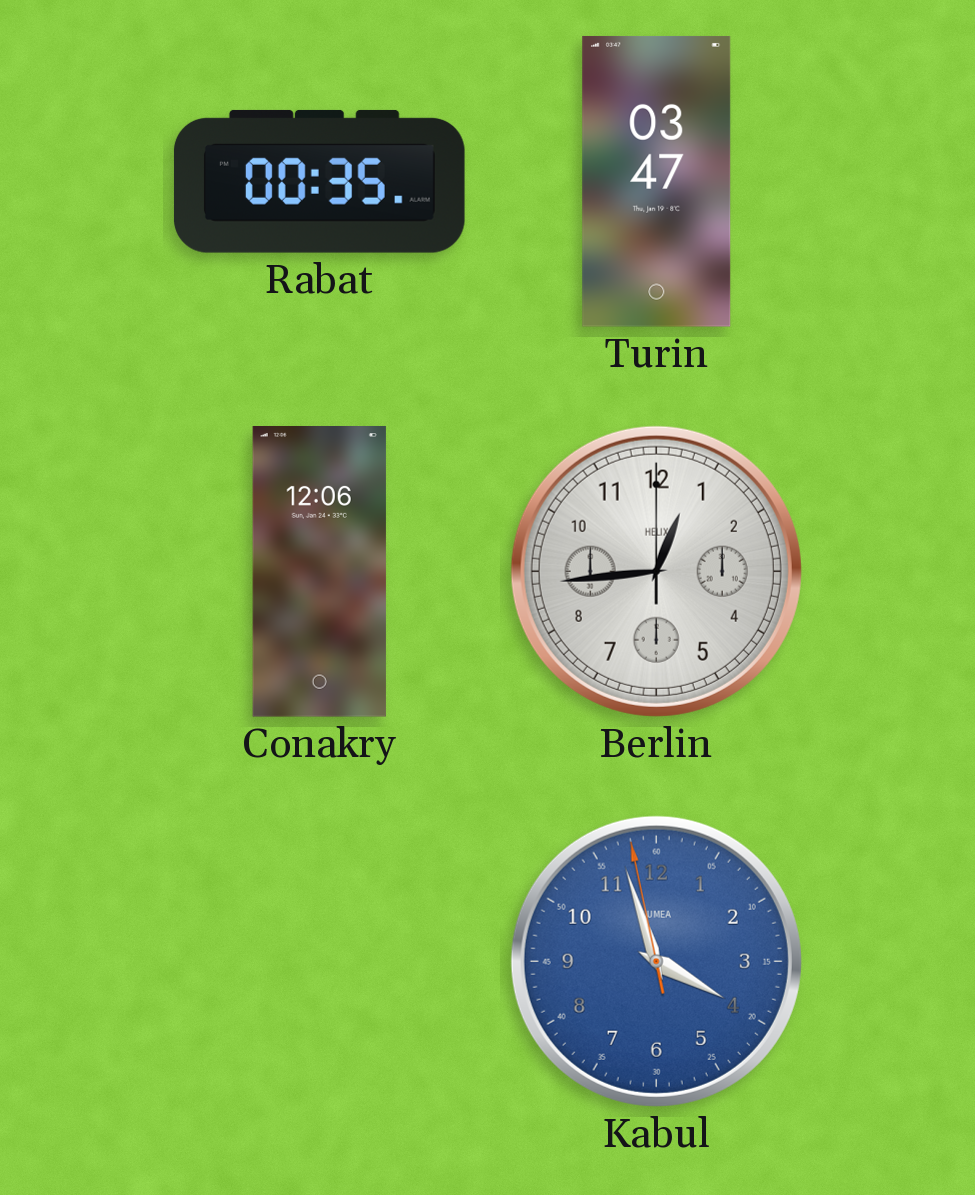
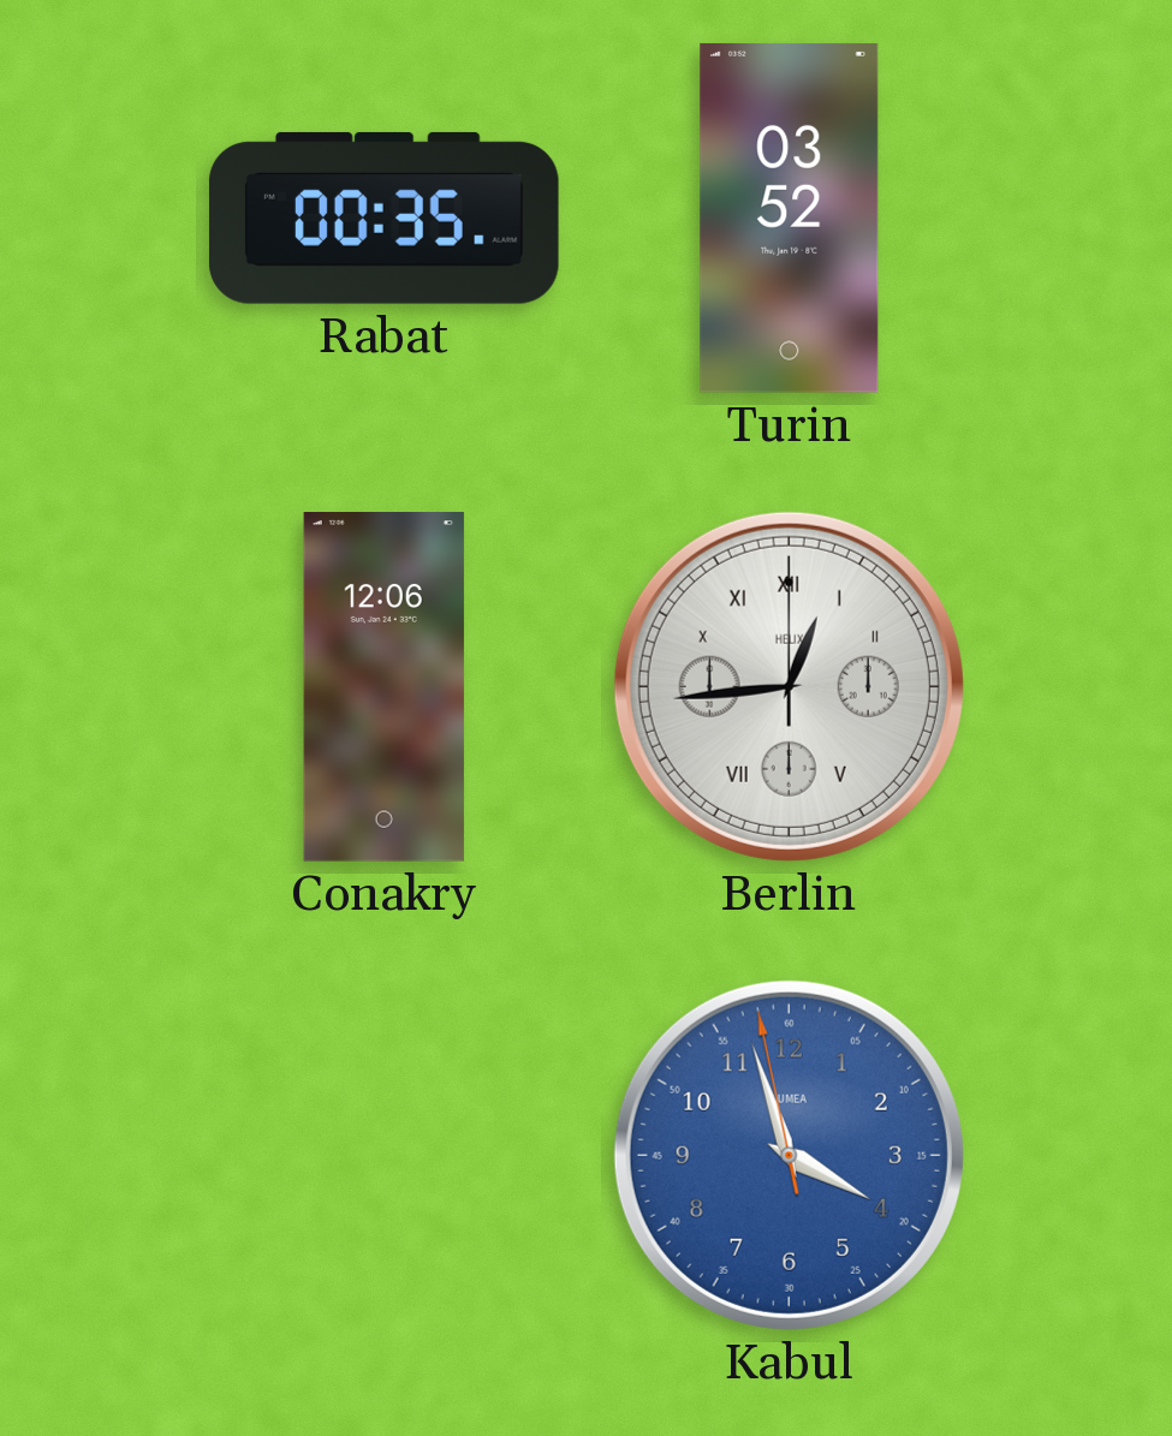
Turin: 03:47 -> 03:52
Berlin numerals: Arabic -> Roman
